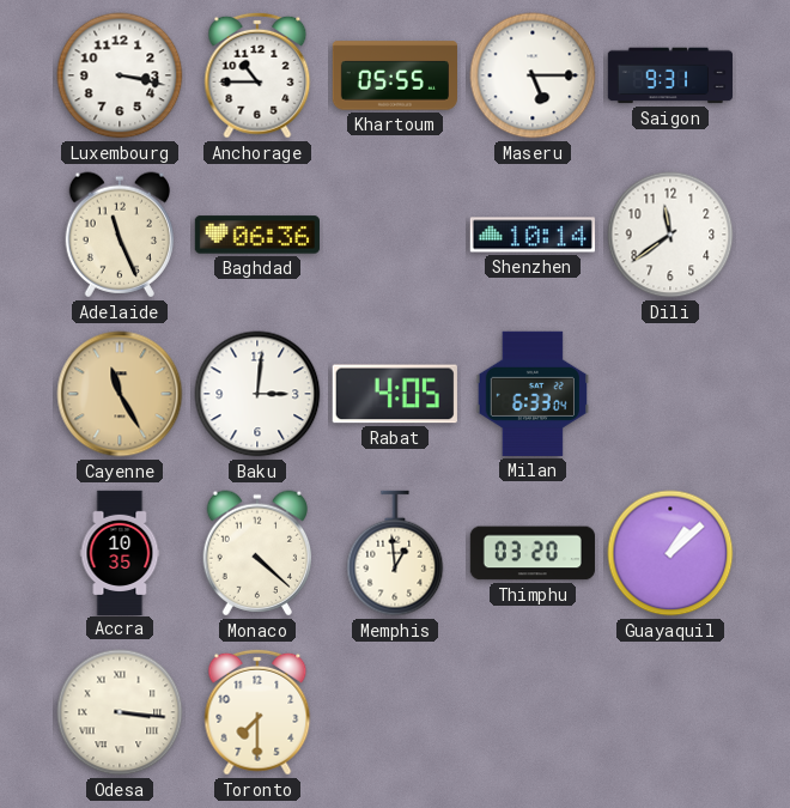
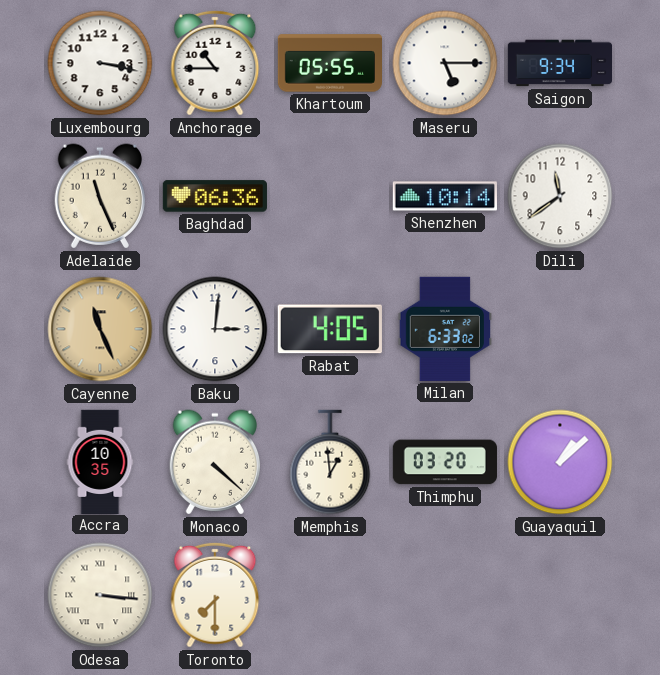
Saigon: 9:31 -> 9:34
Cayenne: 11:25 -> 11:26
Milan: 6:33:04 -> 6:33:02
